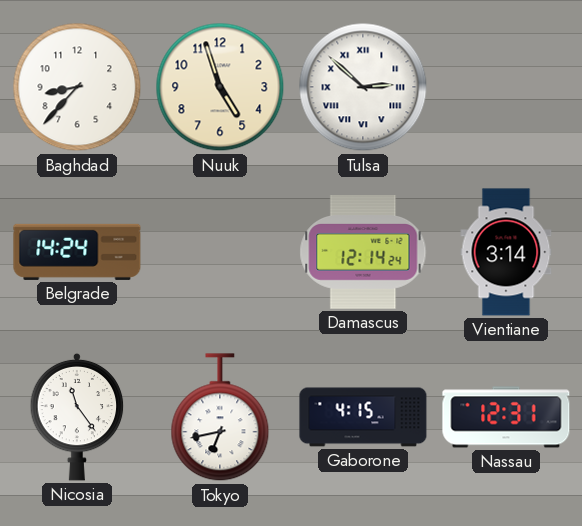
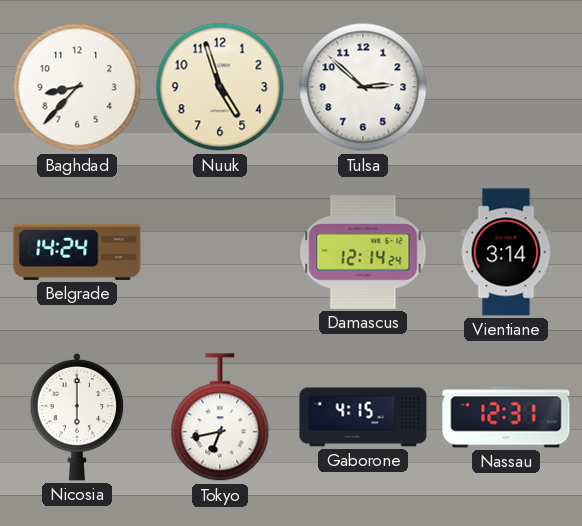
Tulsa numerals: Roman -> Arabic
Nicosia: 11:24 -> 6:00
